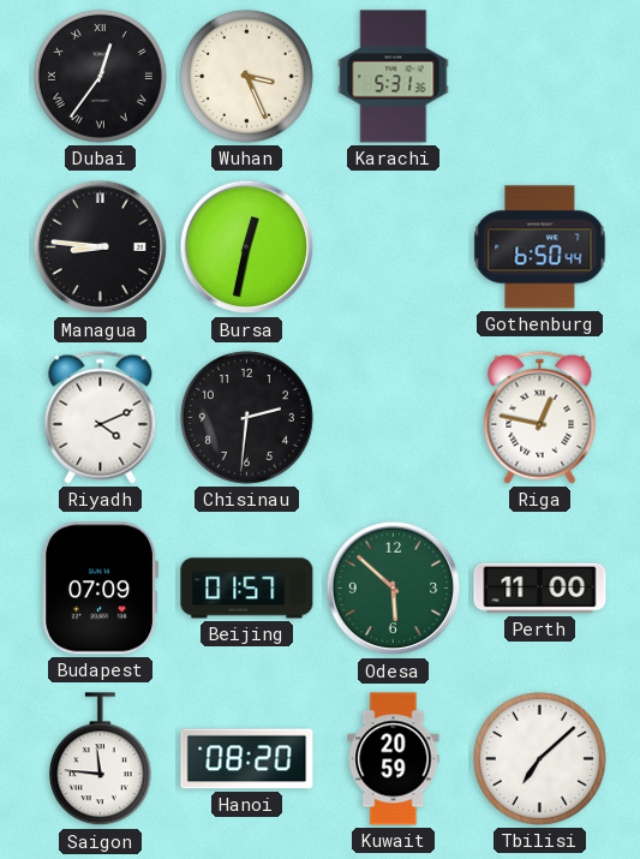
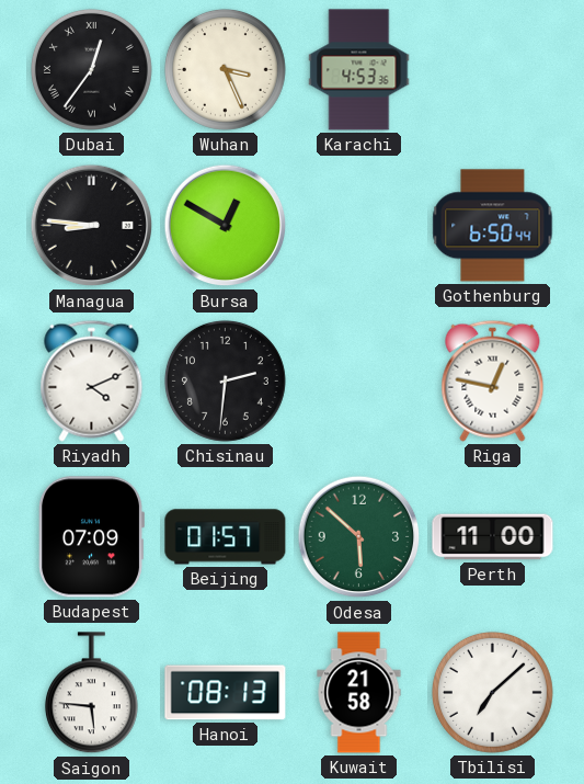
Karachi: 5:31 -> 4:53
Bursa: 12:32 -> 12:50
Saigon: 11:46 -> 5:46
Hanoi: 08:20 -> 08:13
Kuwait: 20:59 -> 21:58
